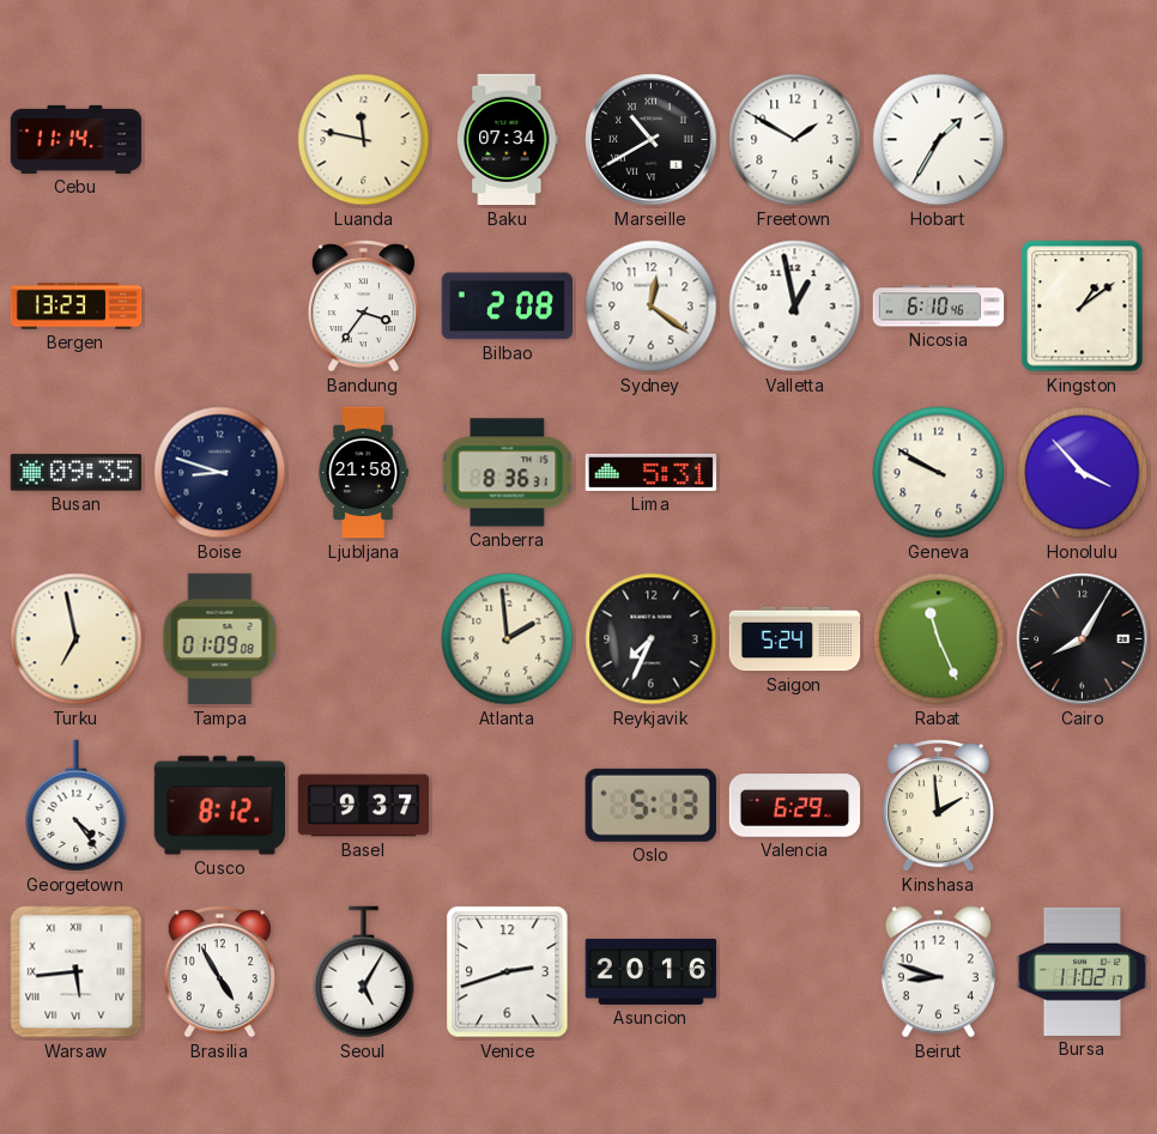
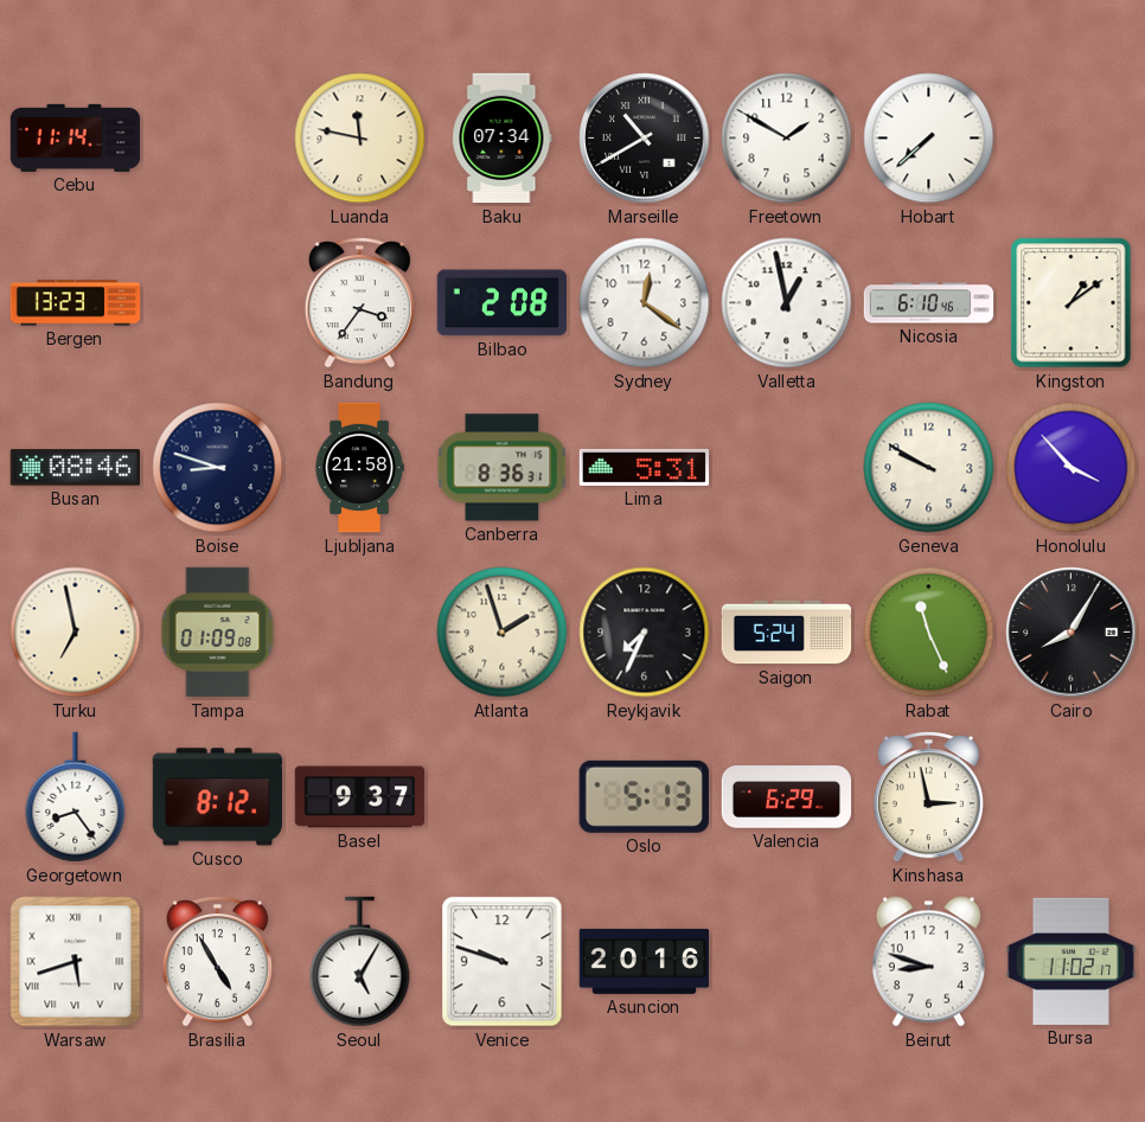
Hobart: 1:35 -> 7:38
Busan: 09:35 -> 08:46
Atlanta: 1:59 -> 1:57
Georgetown: 4:24 -> 8:24
Kinshasa: 1:59 -> 2:58
Warsaw: 5:44 -> 5:42
Venice: 2:42 -> 9:48
